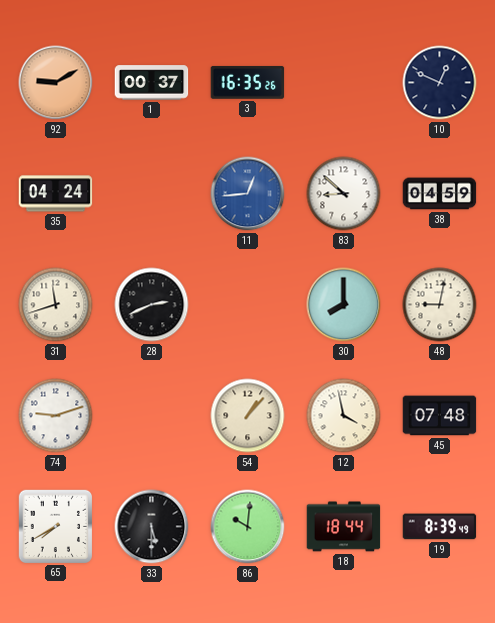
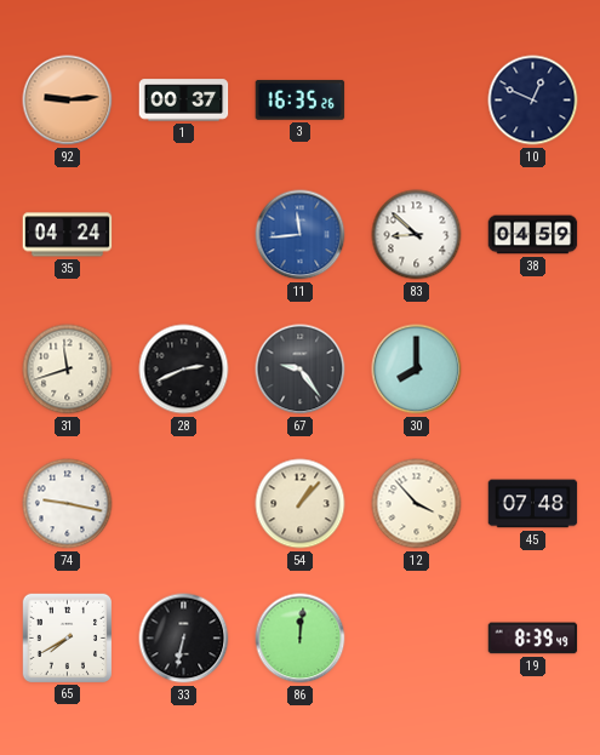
92: 9:10 -> 9:14
11: 12:44 -> 11:44
67: none -> 9:24
48: 9:02 -> none
74: 9:12 -> 9:17
12: 3:58 -> 3:53
33: 5:30 -> 6:32
86: 10:01 -> 12:01
18: 18:44 -> none
